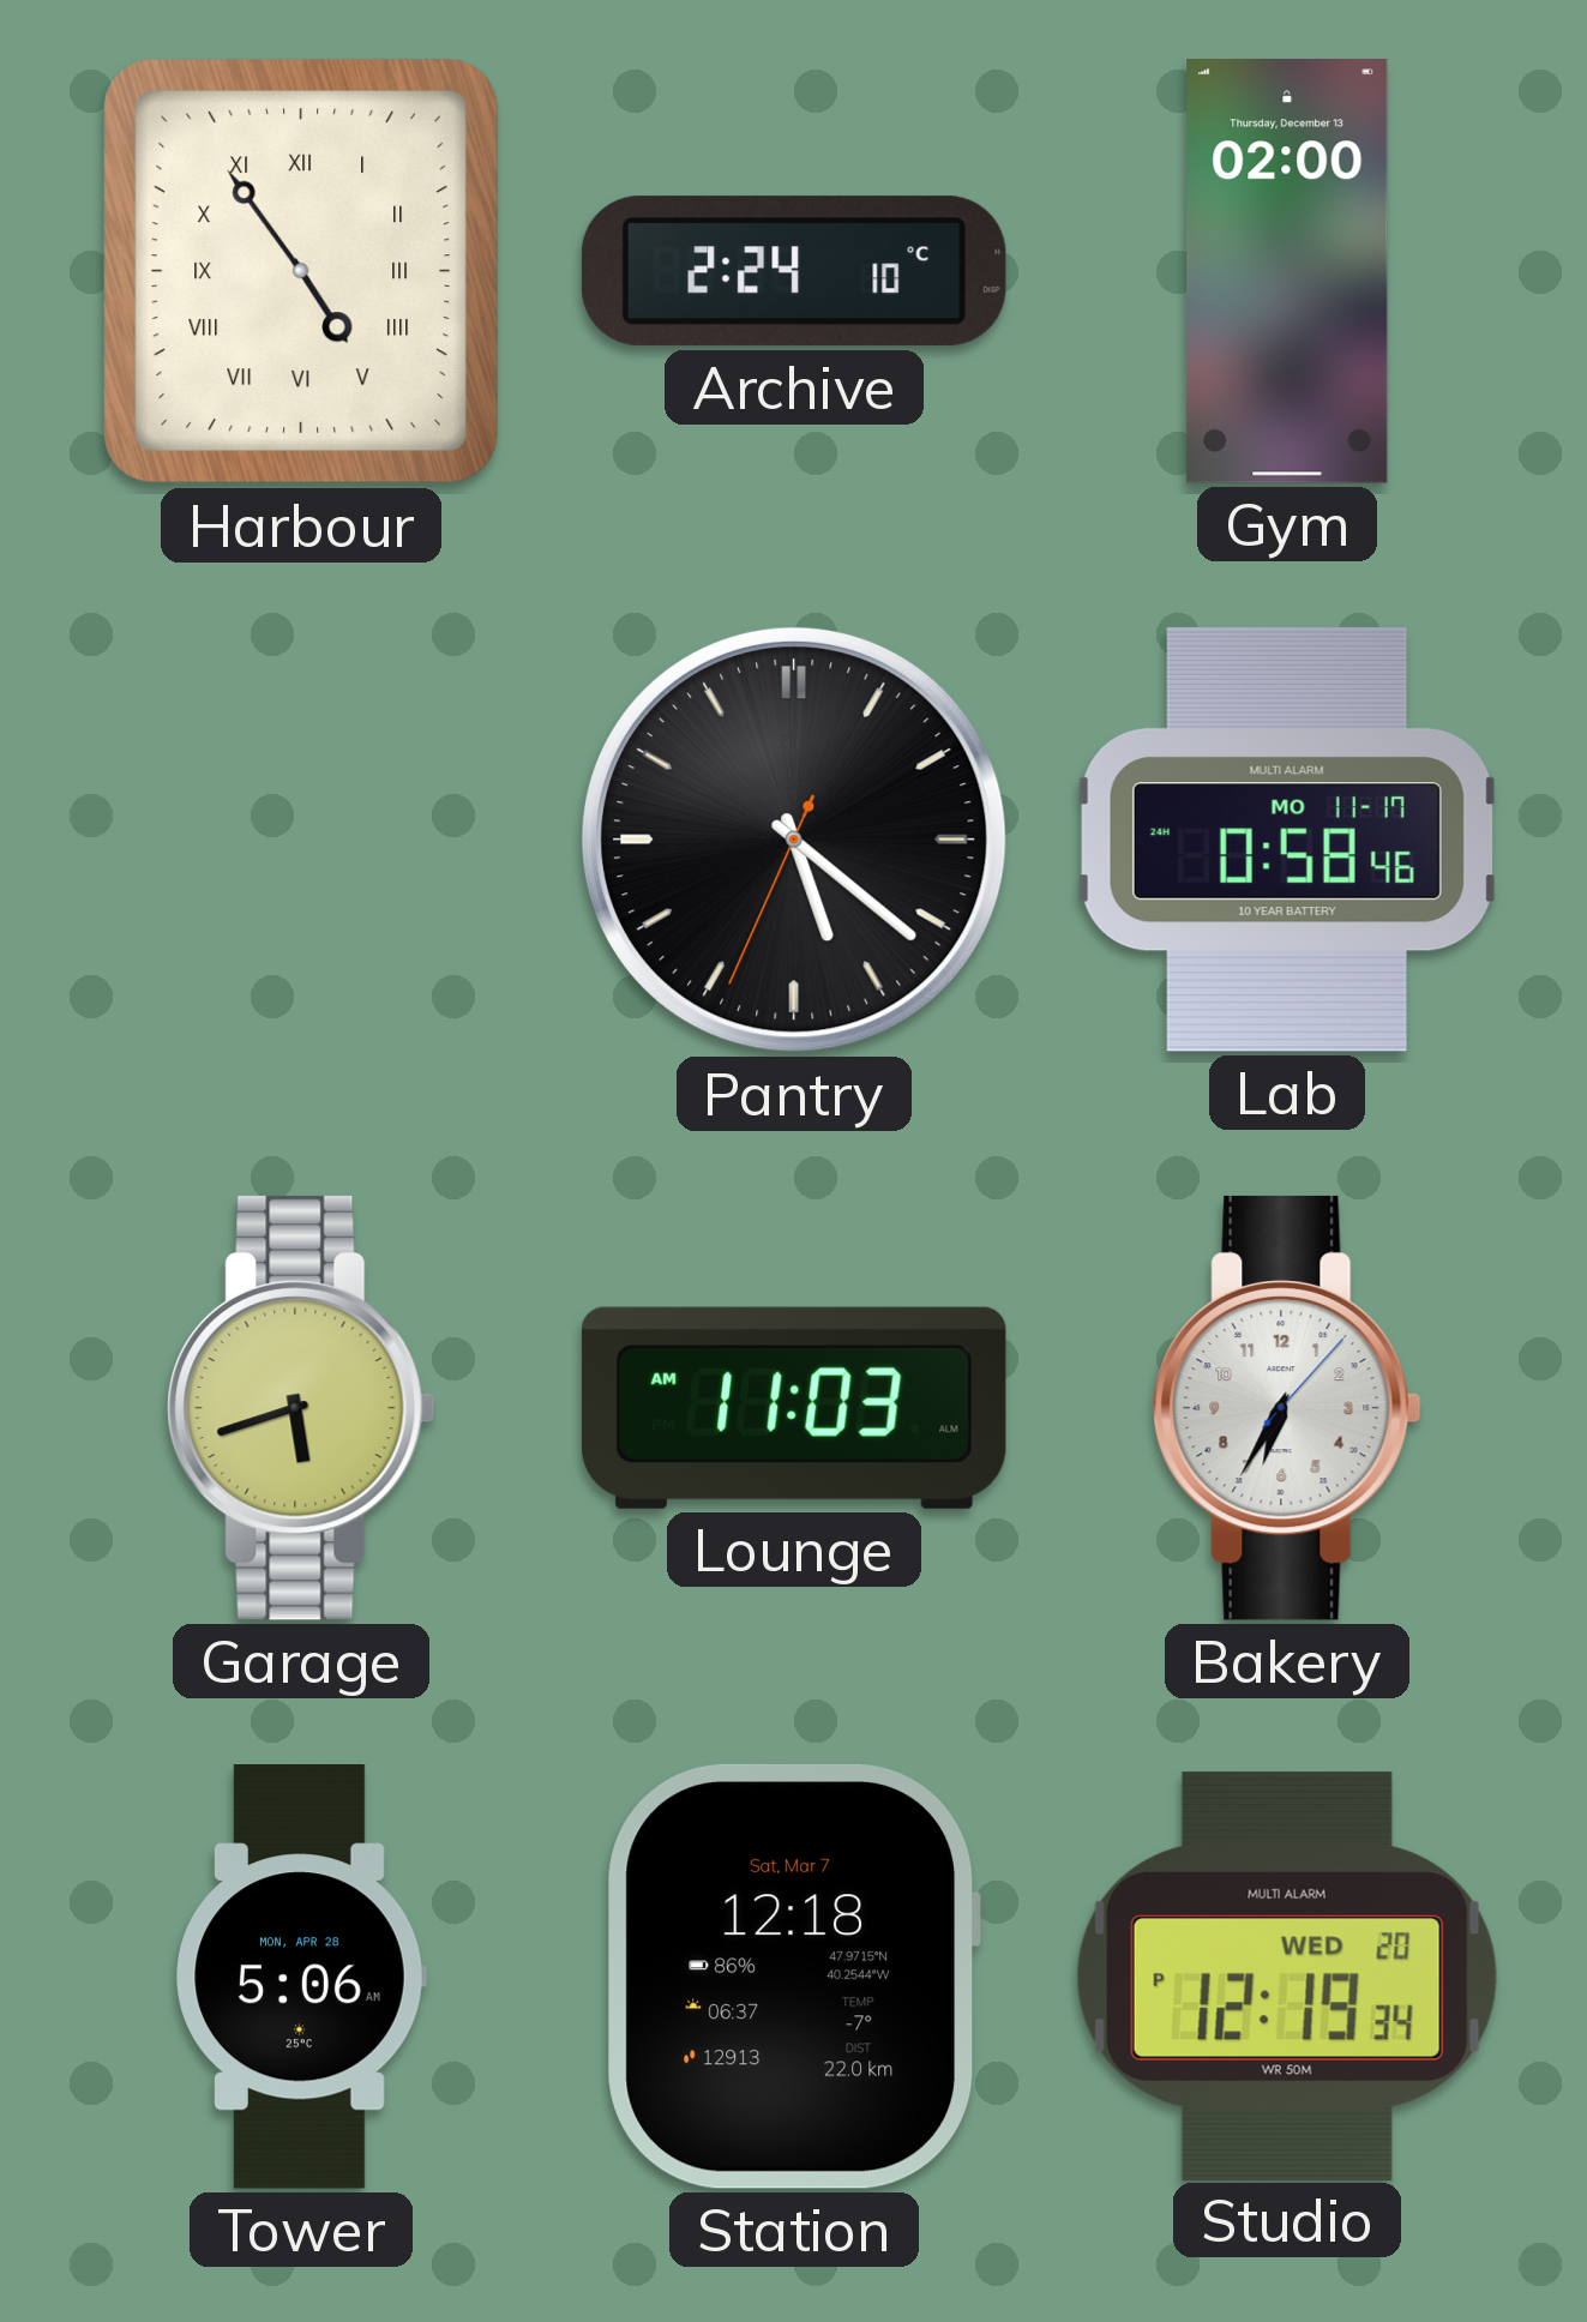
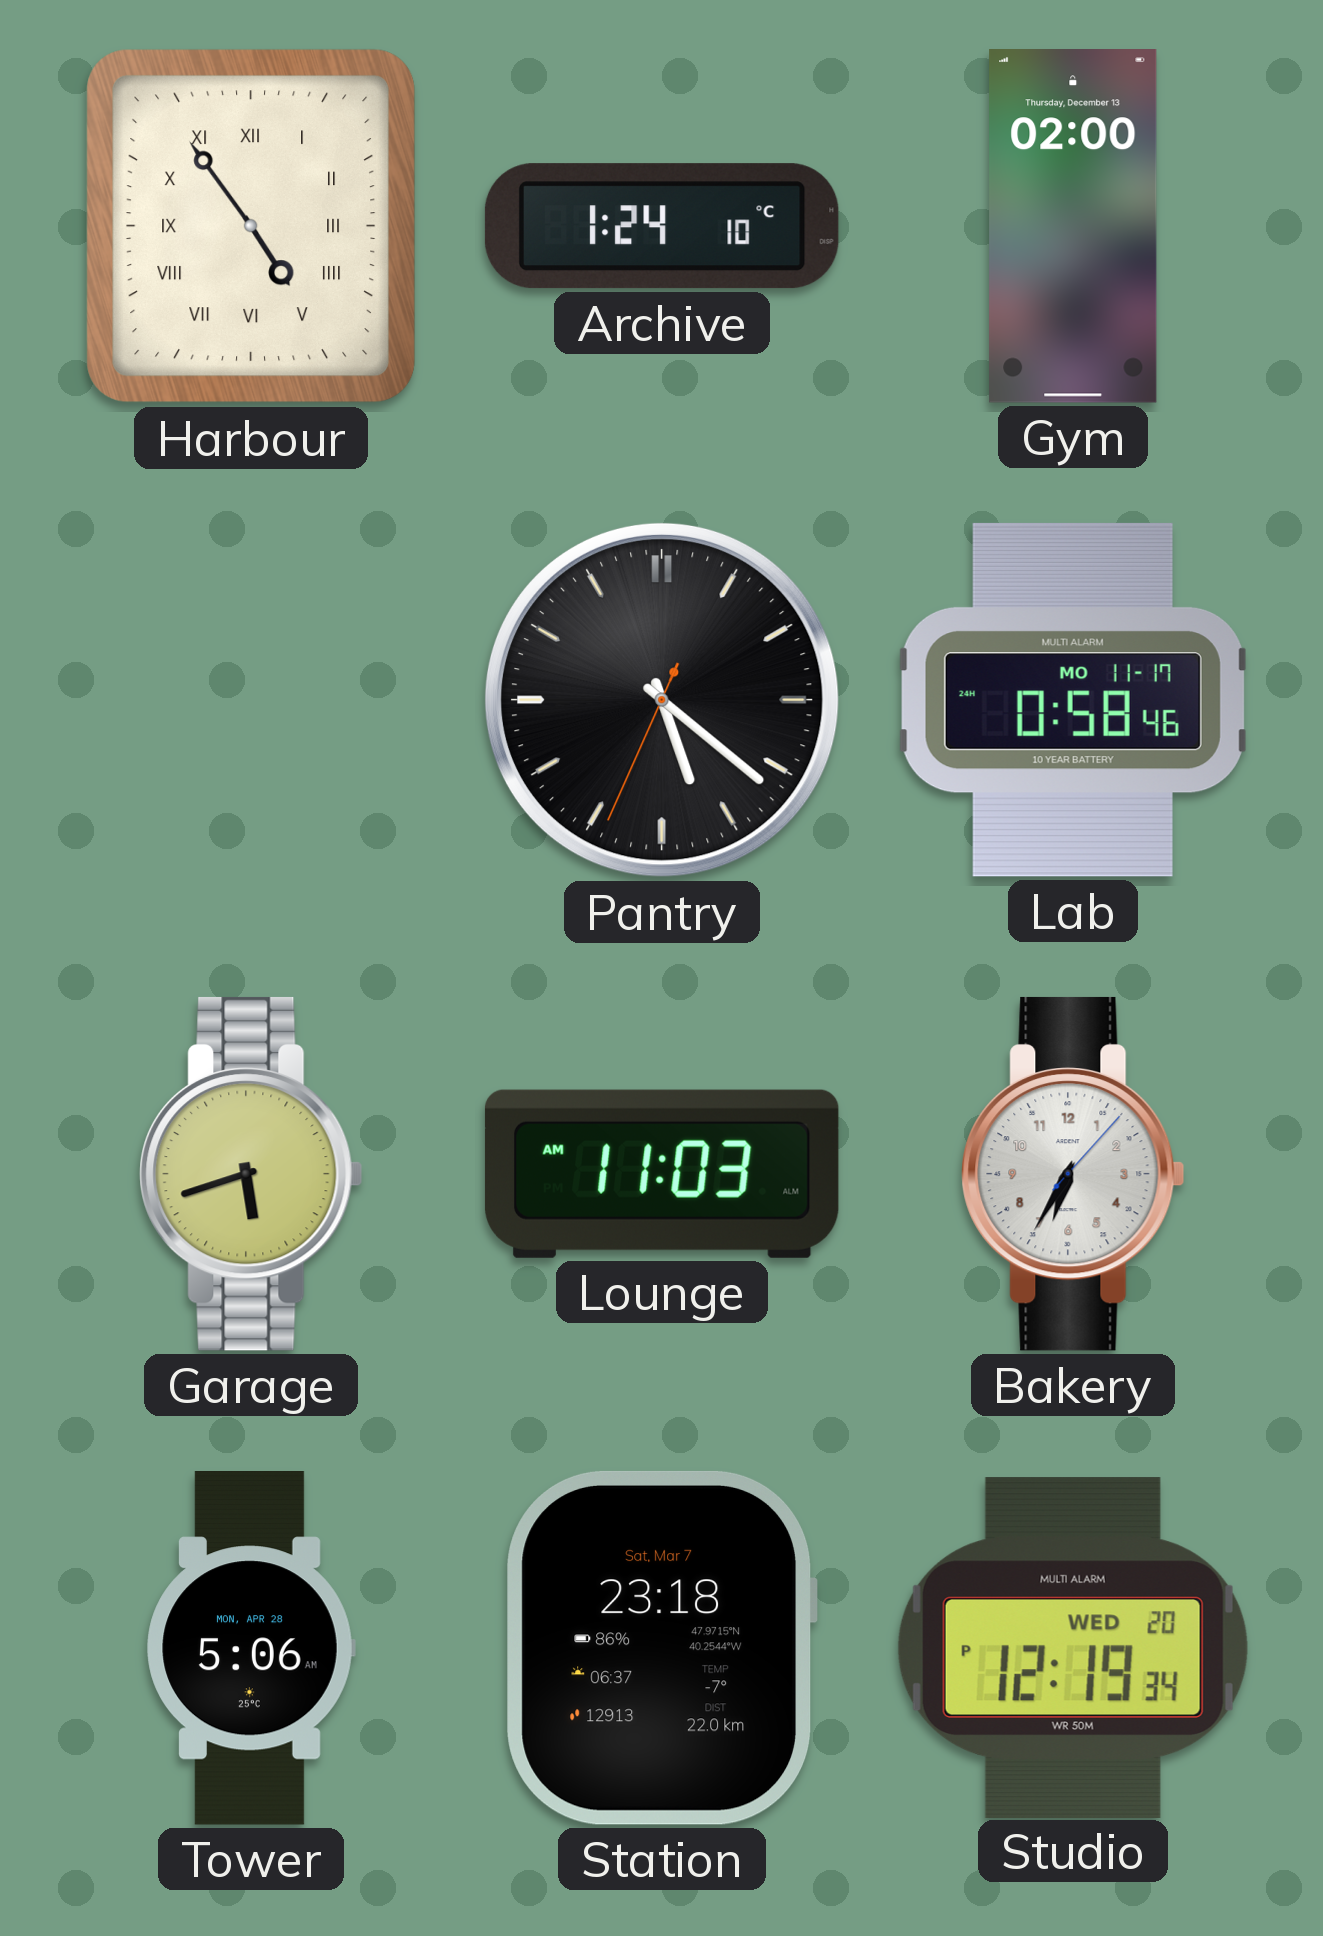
Archive: 2:24 -> 1:24
Station: 12:18 -> 23:18
